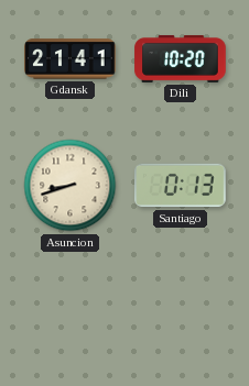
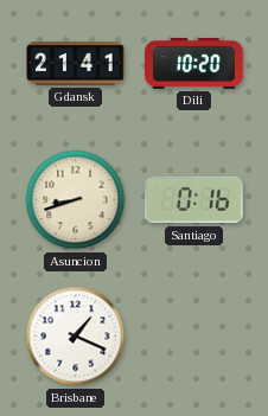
Santiago: 0:13 -> 0:16
Brisbane: none -> 1:19
